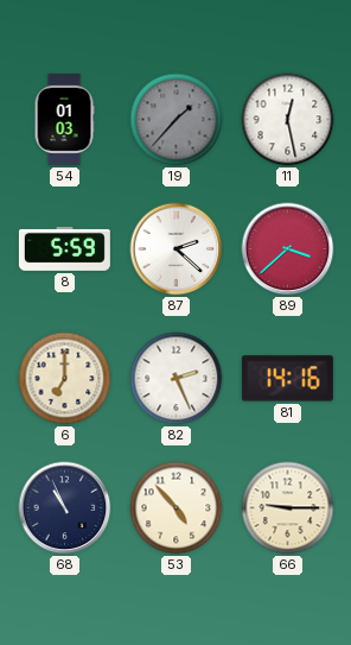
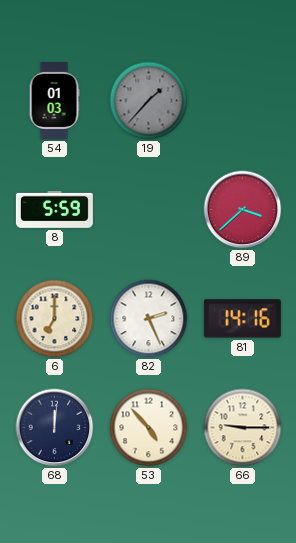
11: 12:28 -> none
87: 2:22 -> none
68: 10:56 -> 12:01
